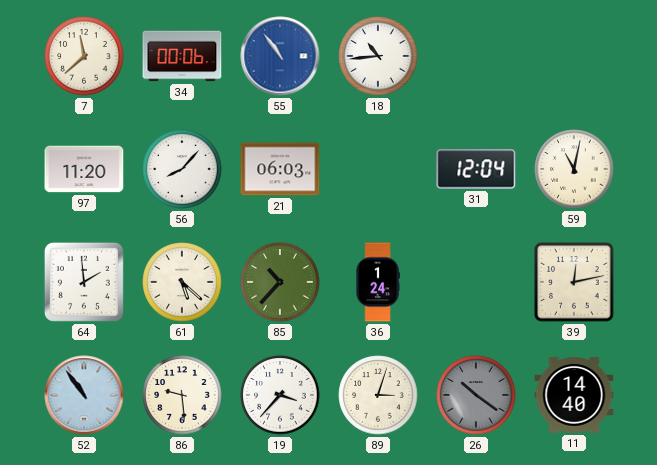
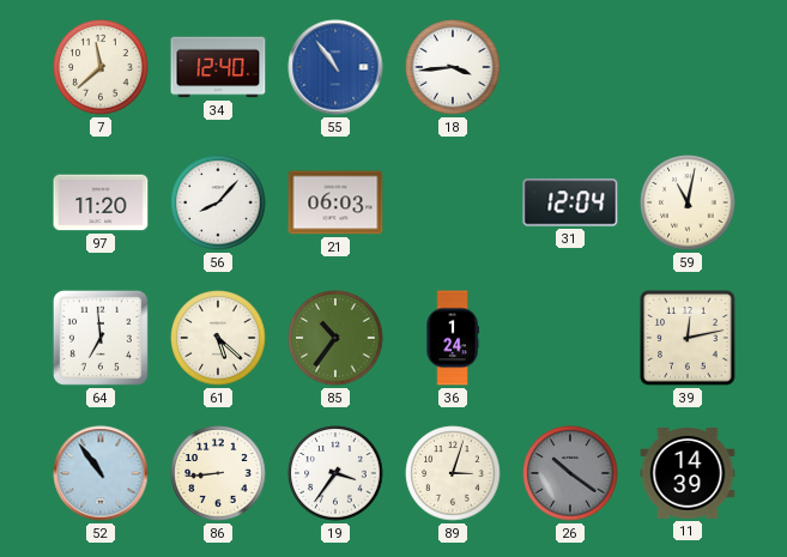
34: 00:06 -> 12:40
18: 10:44 -> 3:44
64: 1:59 -> 6:59
85: 10:37 -> 10:36
86: 9:29 -> 8:44
19: 3:37 -> 3:36
11: 14:40 -> 14:39
